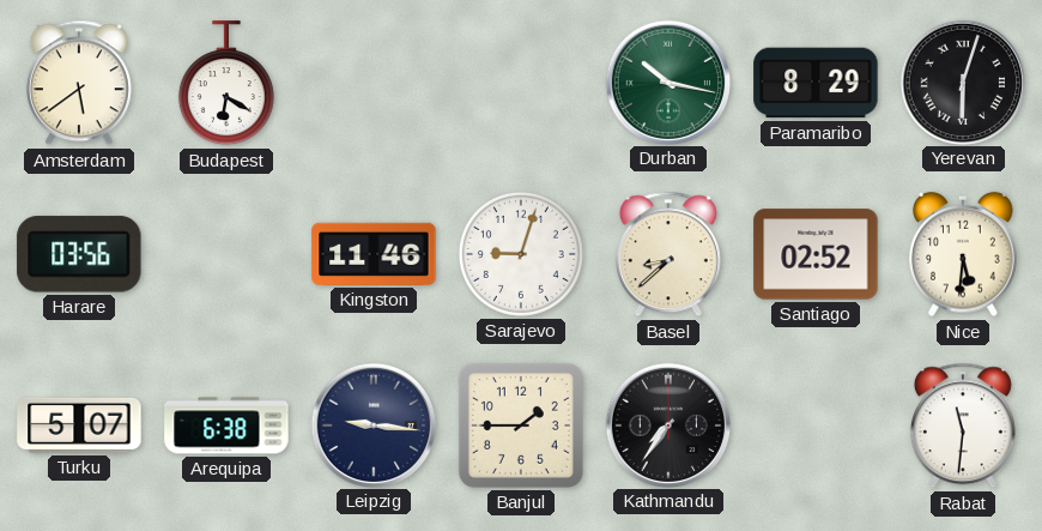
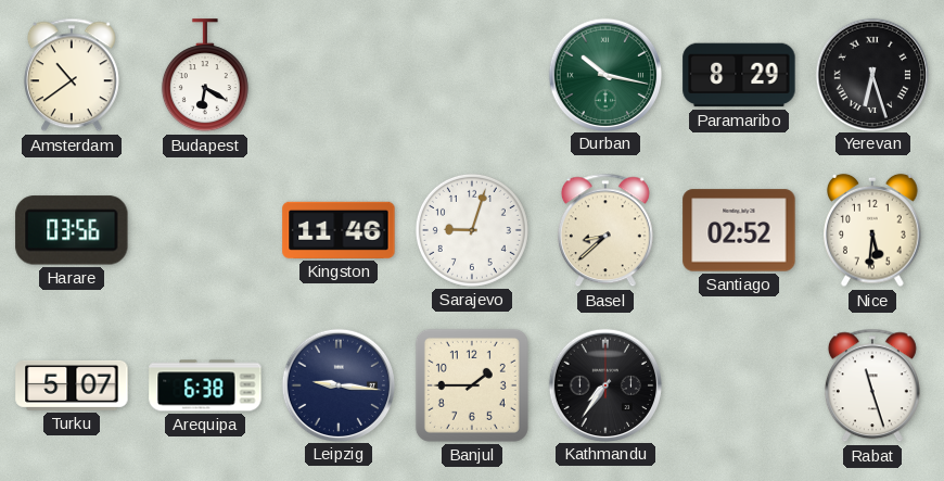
Amsterdam: 5:39 -> 10:39
Yerevan: 6:03 -> 6:27
Rabat: 11:31 -> 11:27
